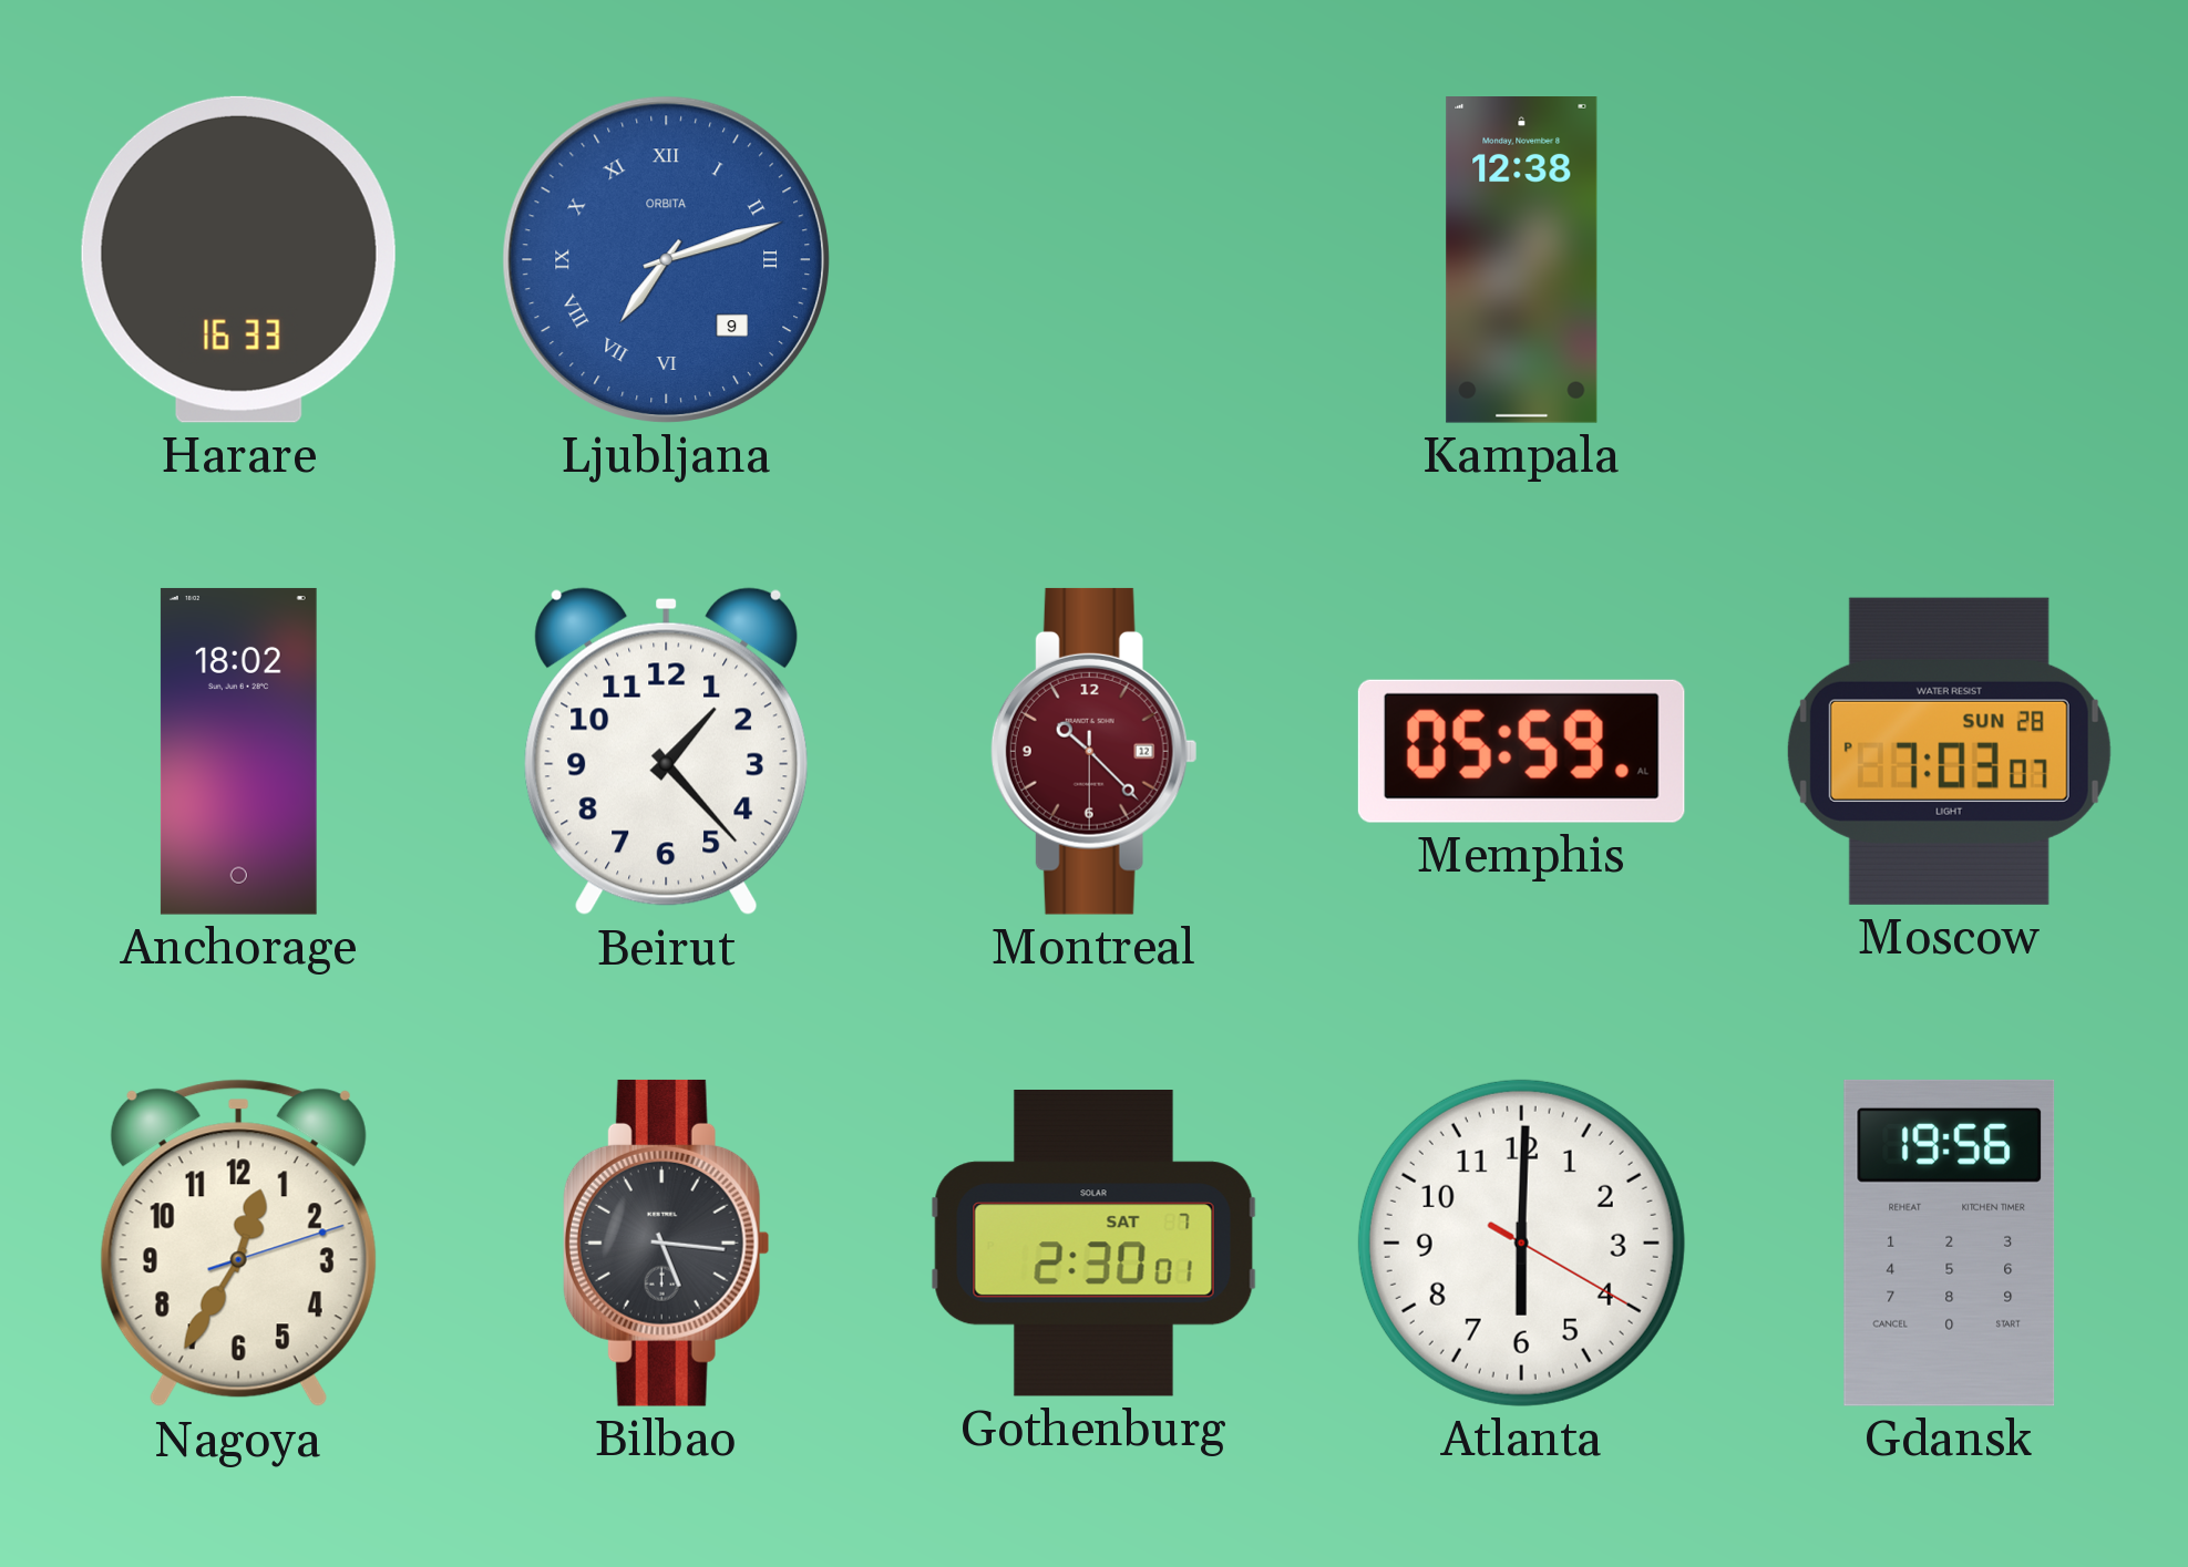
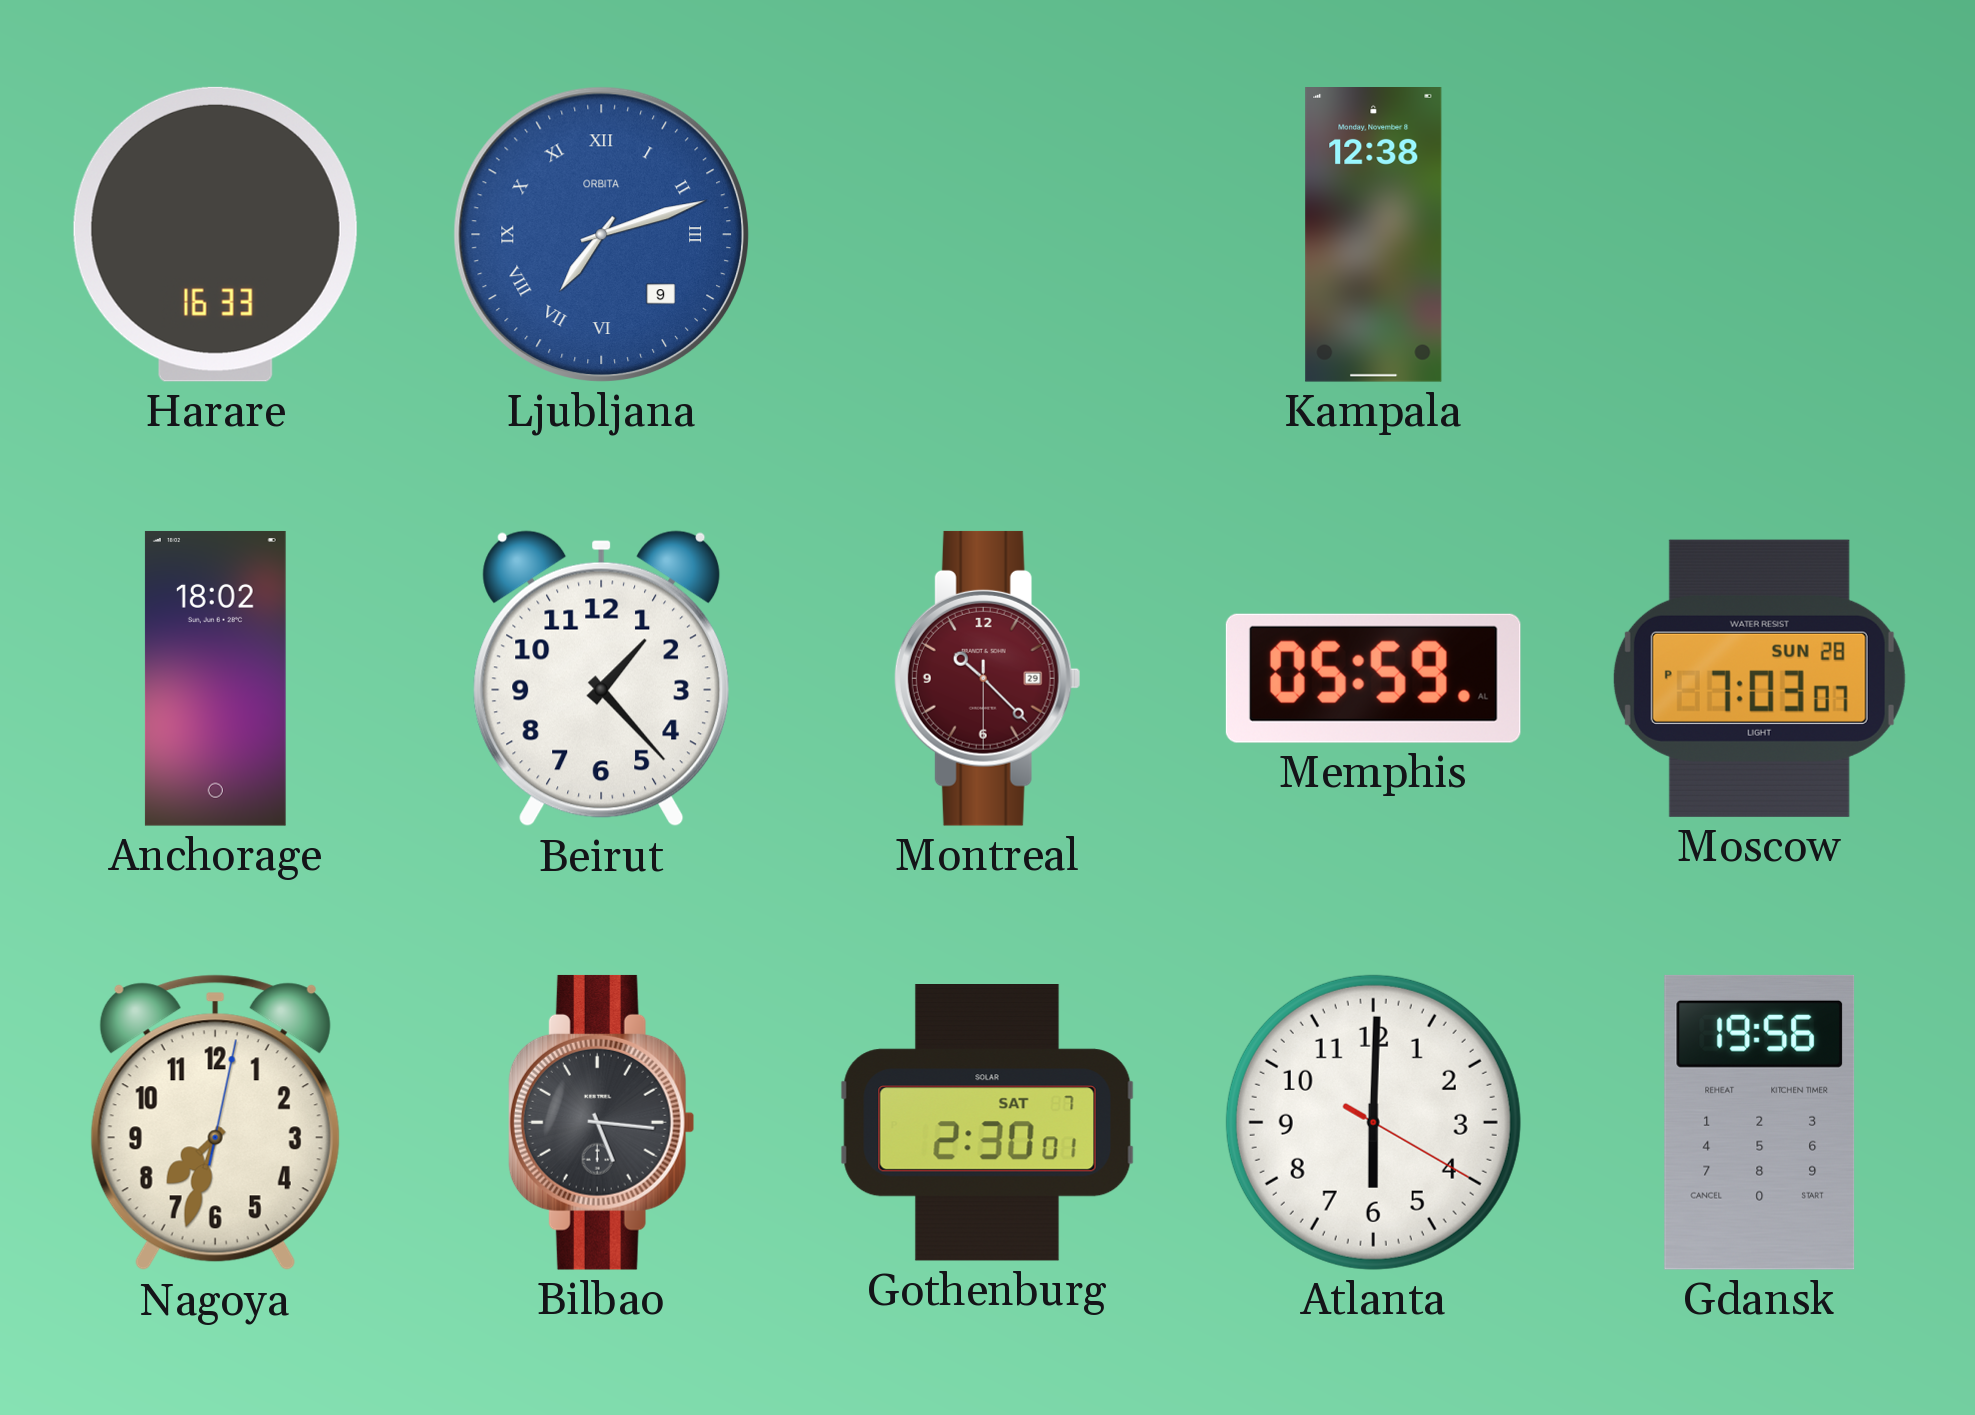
Montreal date: 12 -> 29
Nagoya: 12:35 -> 7:33
